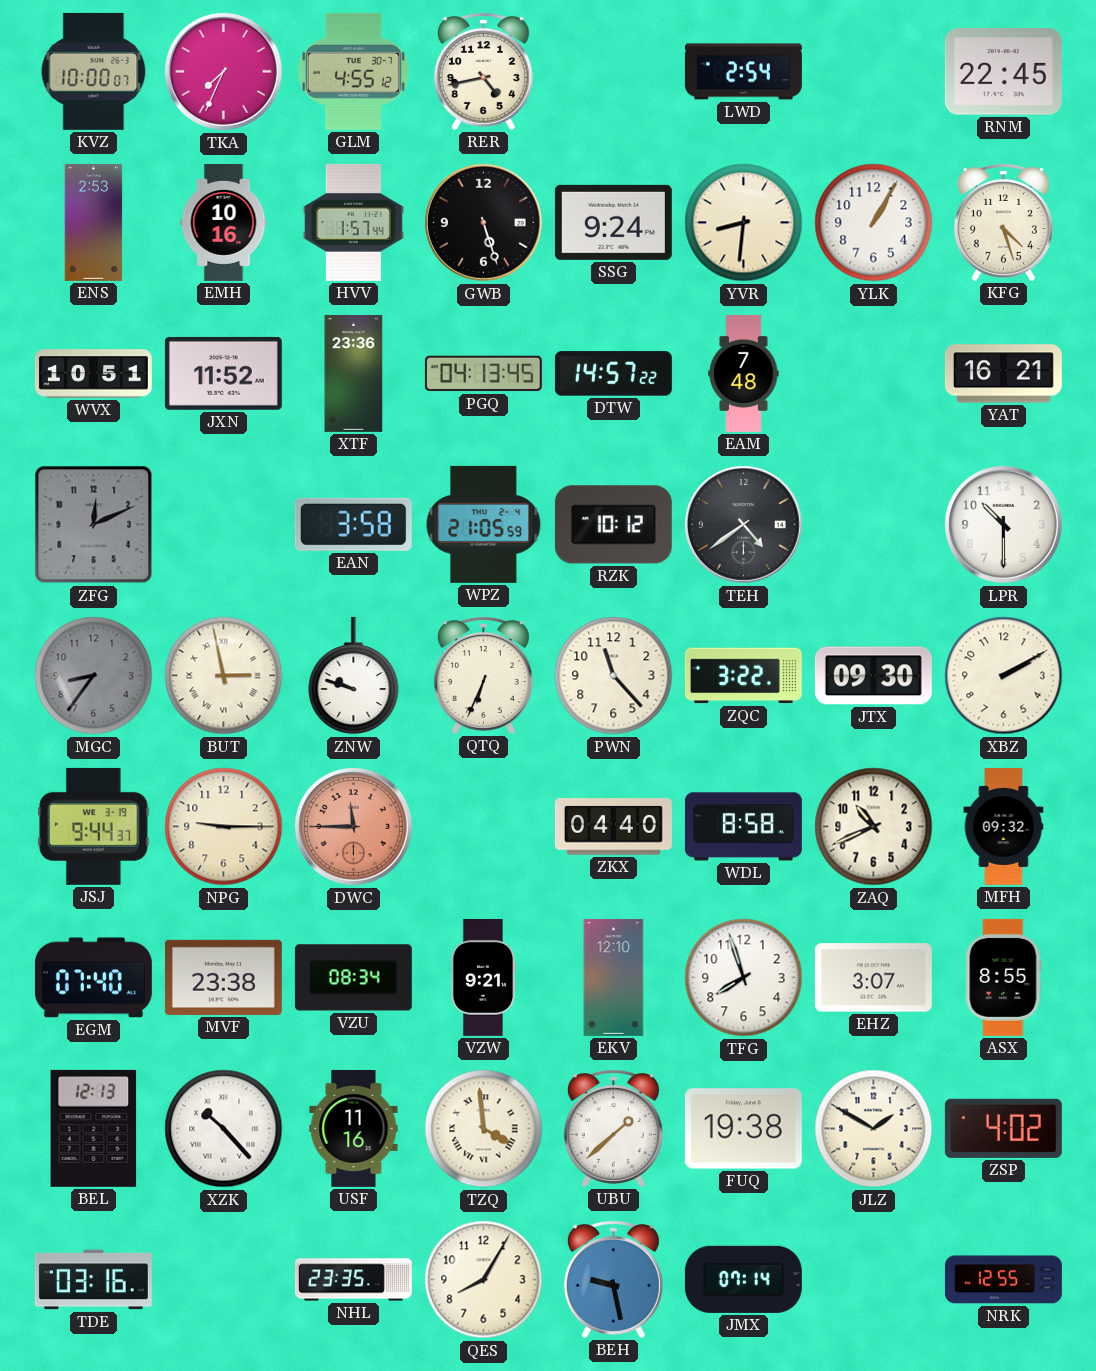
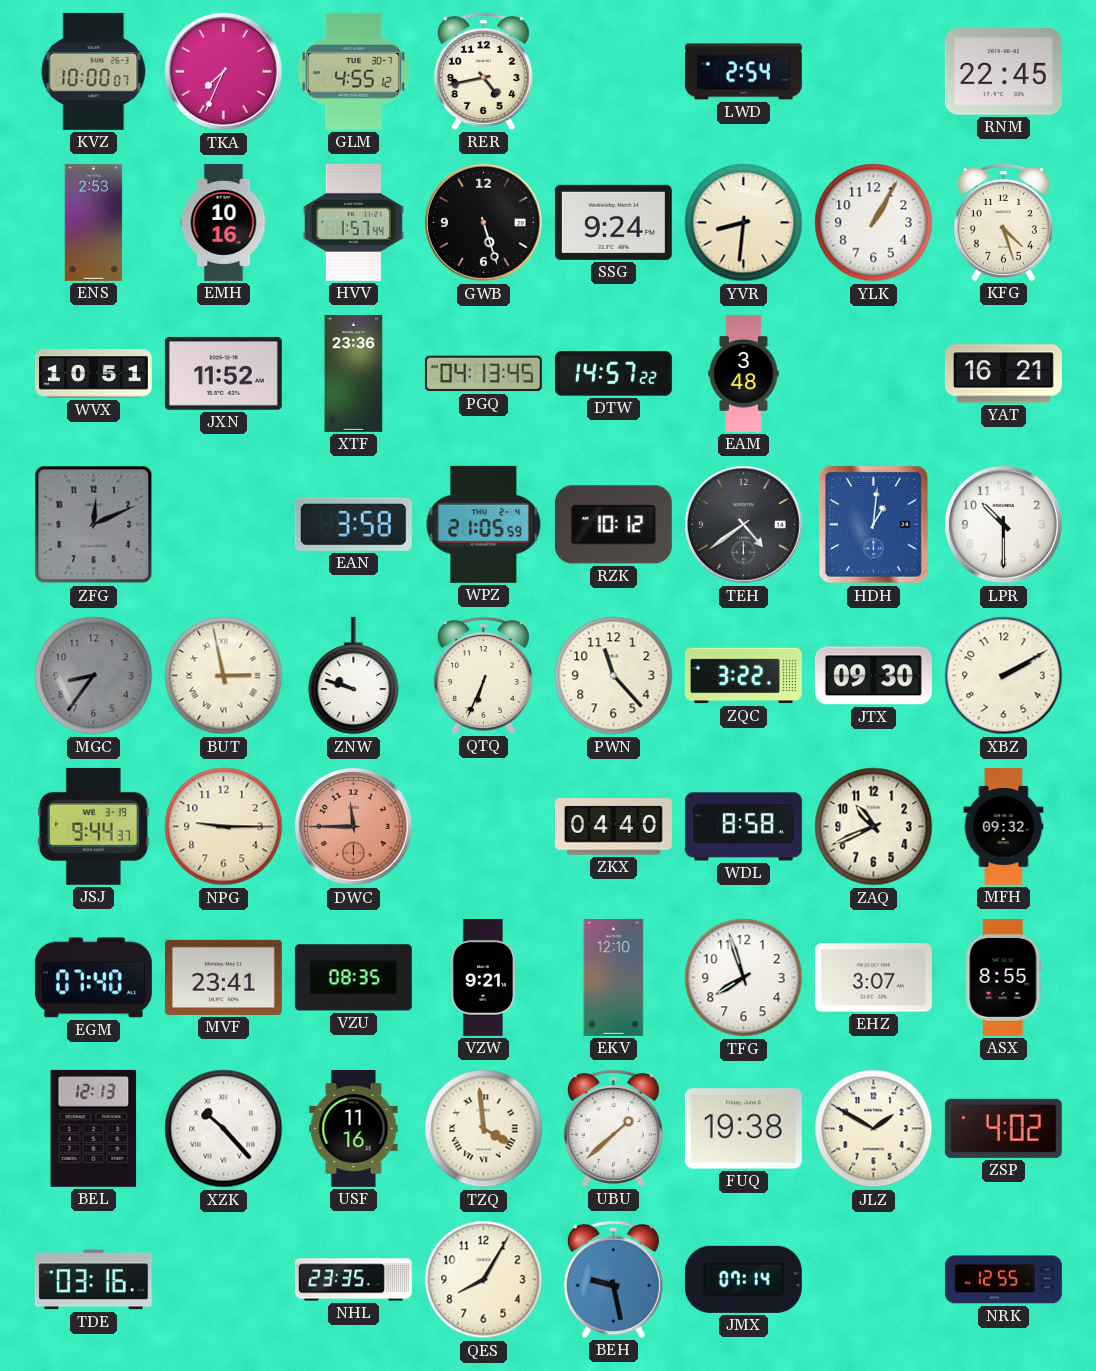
EAM: 7:48 -> 3:48
HDH: none -> 1:01
MVF: 23:38 -> 23:41
VZU: 08:34 -> 08:35
